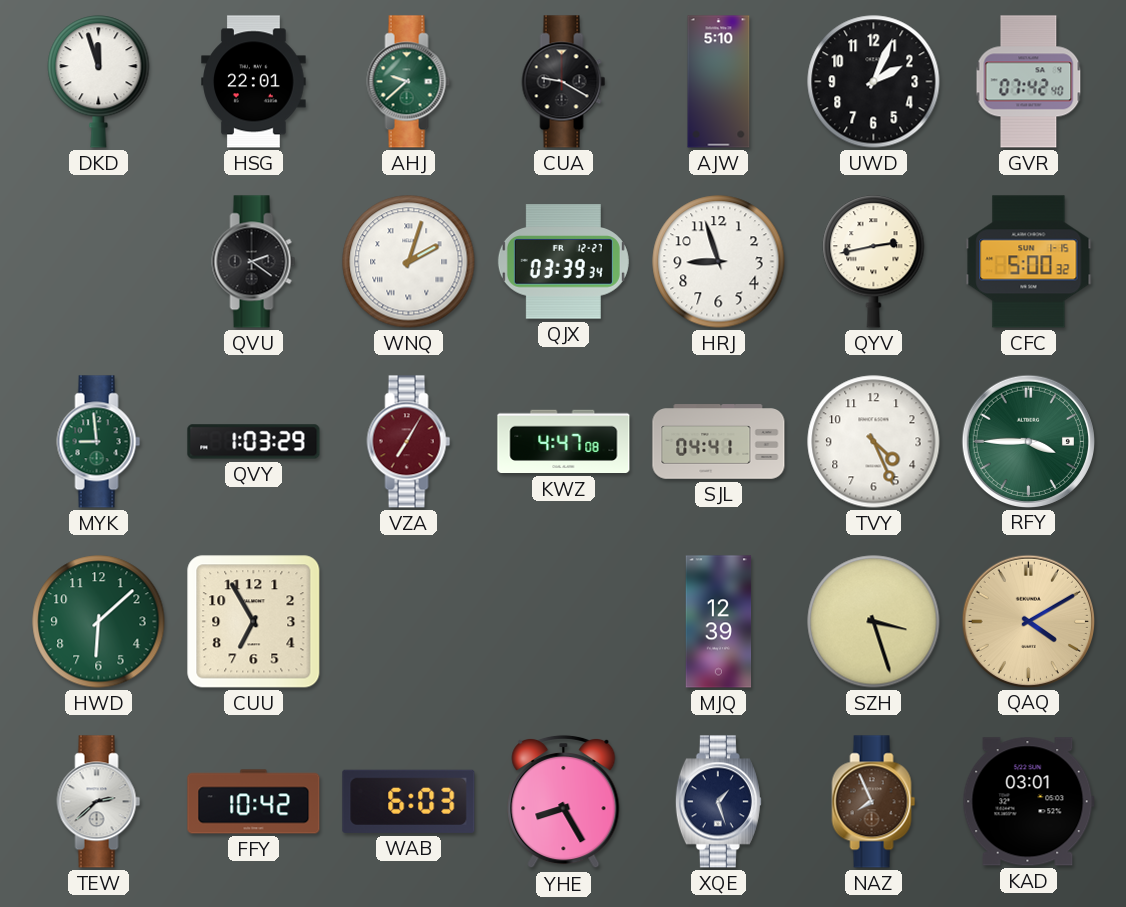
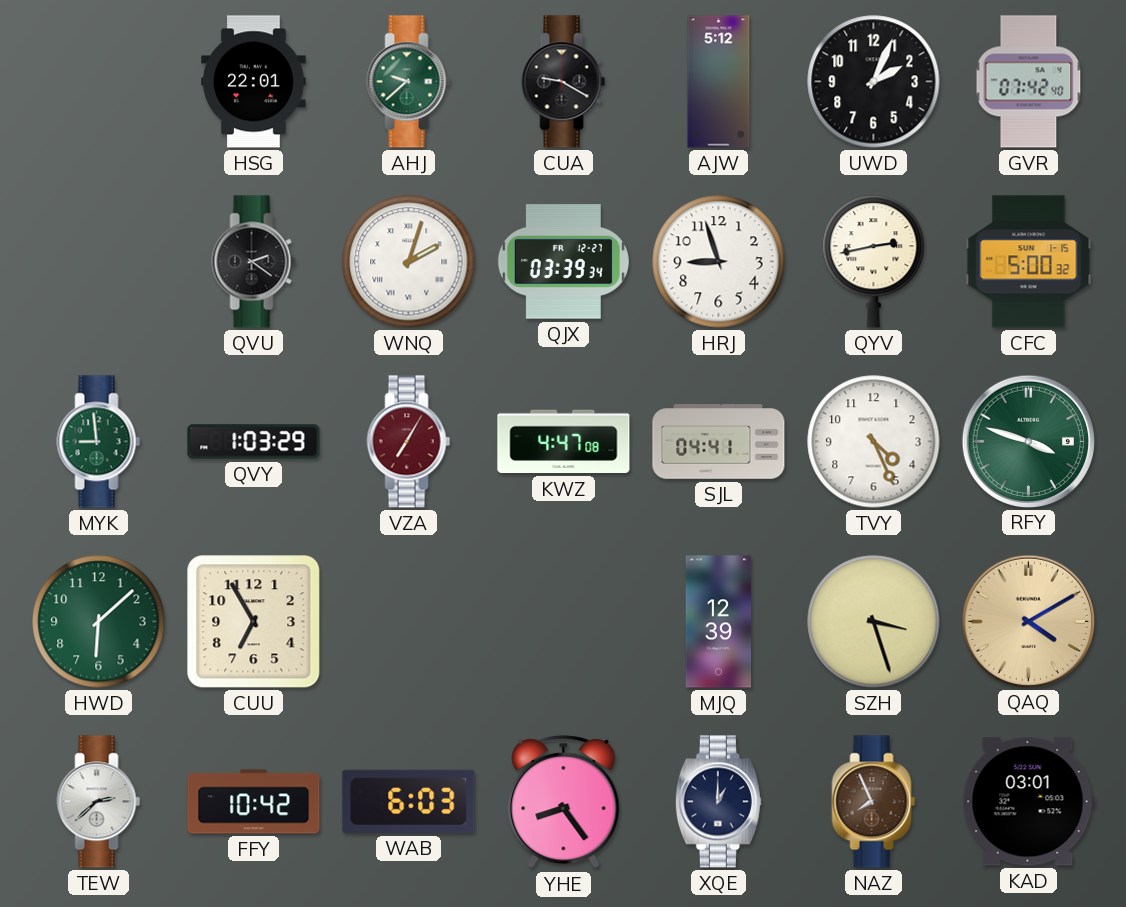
DKD: 11:57 -> none
AJW: 5:10 -> 5:12
RFY: 3:45 -> 3:48
YHE: 8:25 -> 8:24
XQE: 1:27 -> 1:00
